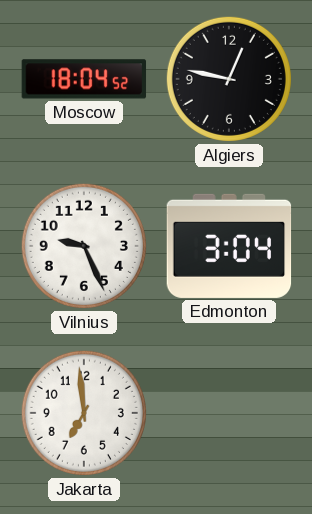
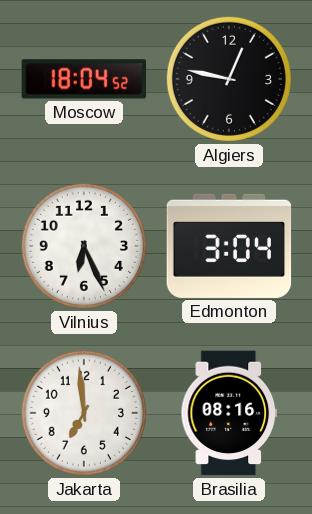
Vilnius: 9:26 -> 6:26
Brasilia: none -> 08:16
